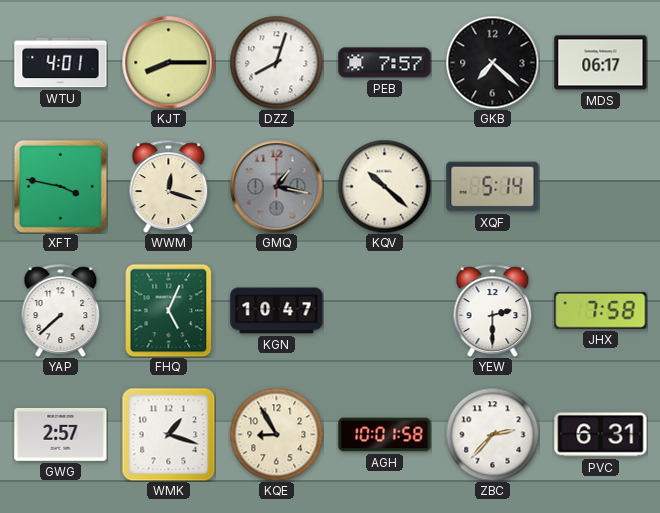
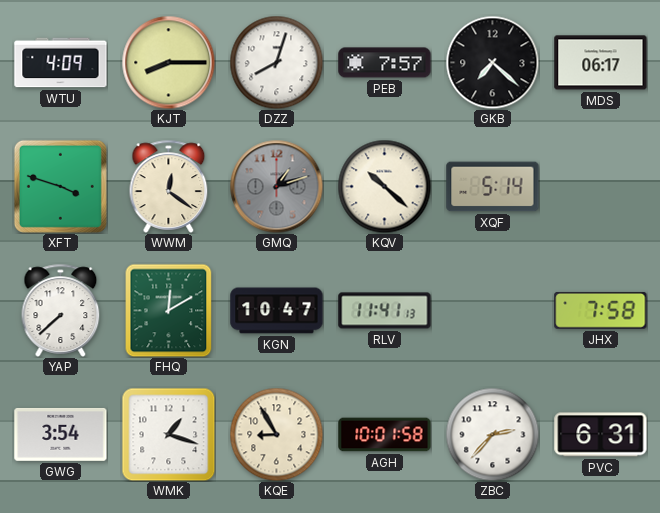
WTU: 4:01 -> 4:09
XFT: 3:47 -> 3:48
WWM: 12:18 -> 12:21
GMQ: 1:17 -> 1:12
FHQ: 5:04 -> 12:10
RLV: none -> 11:41
YEW: 2:30 -> none
GWG: 2:57 -> 3:54
